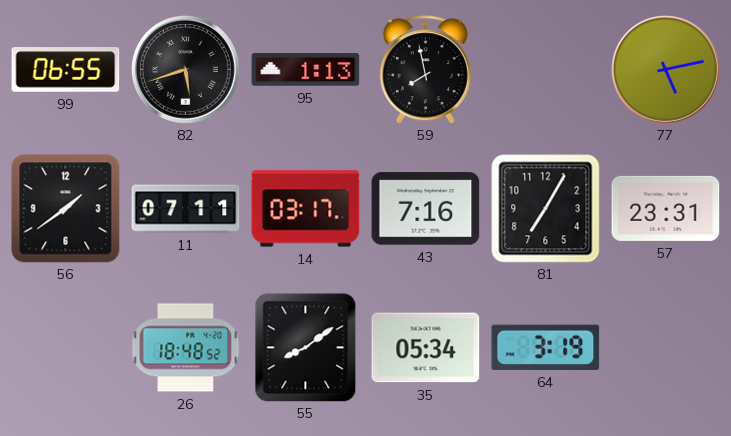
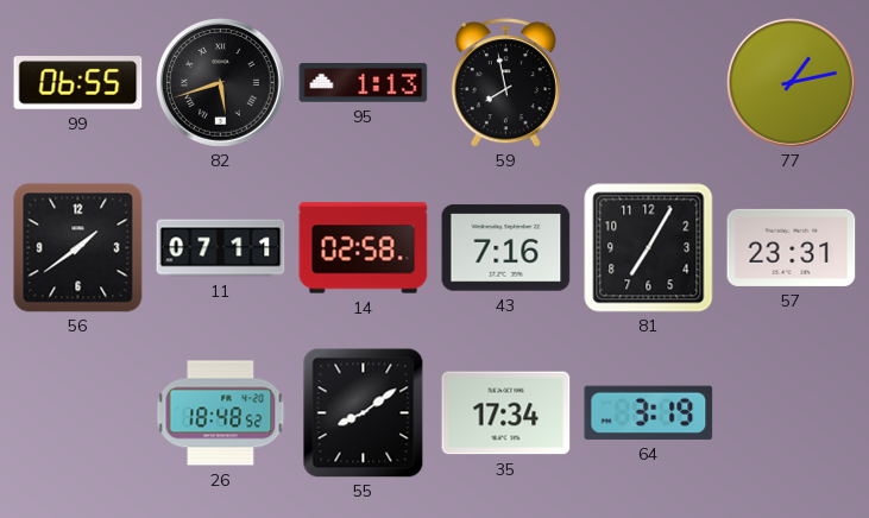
77: 5:13 -> 1:13
14: 03:17 -> 02:58
35: 05:34 -> 17:34
